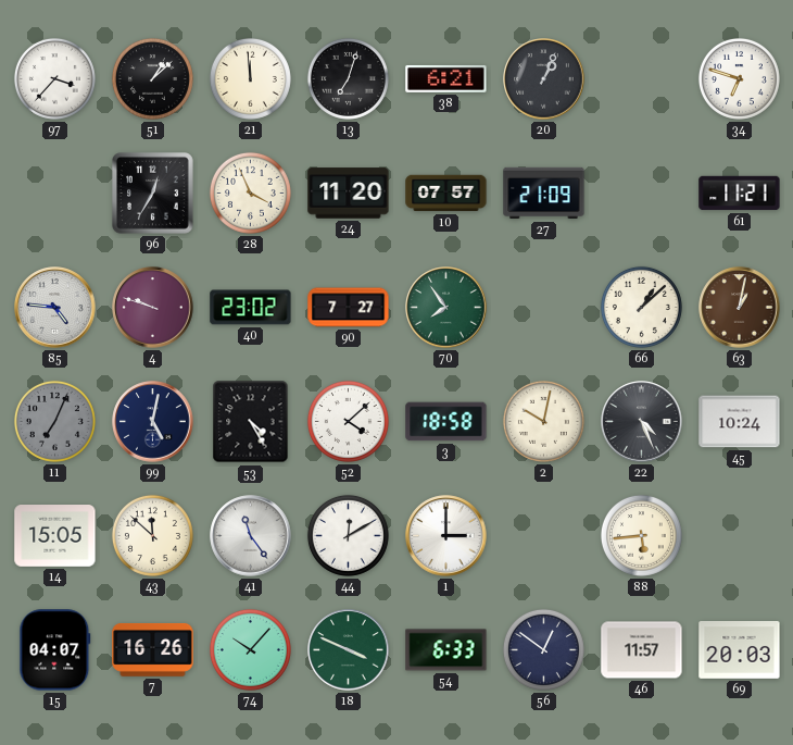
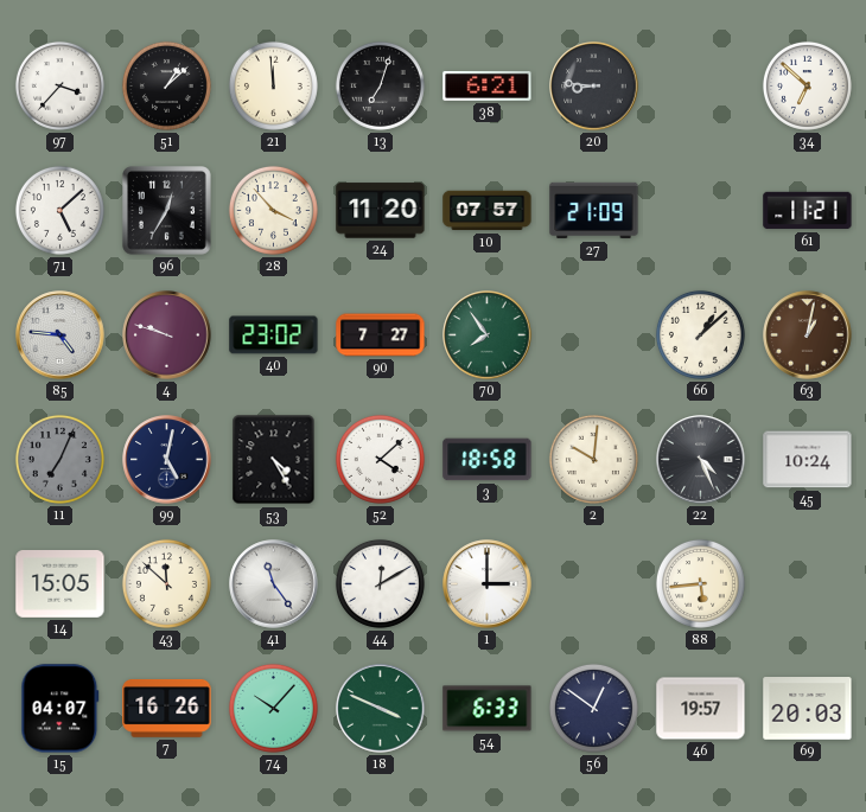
20: 1:04 -> 8:46
34: 6:48 -> 6:52
71: none -> 5:08
28: 3:56 -> 3:53
2: 10:02 -> 10:01
46: 11:57 -> 19:57
